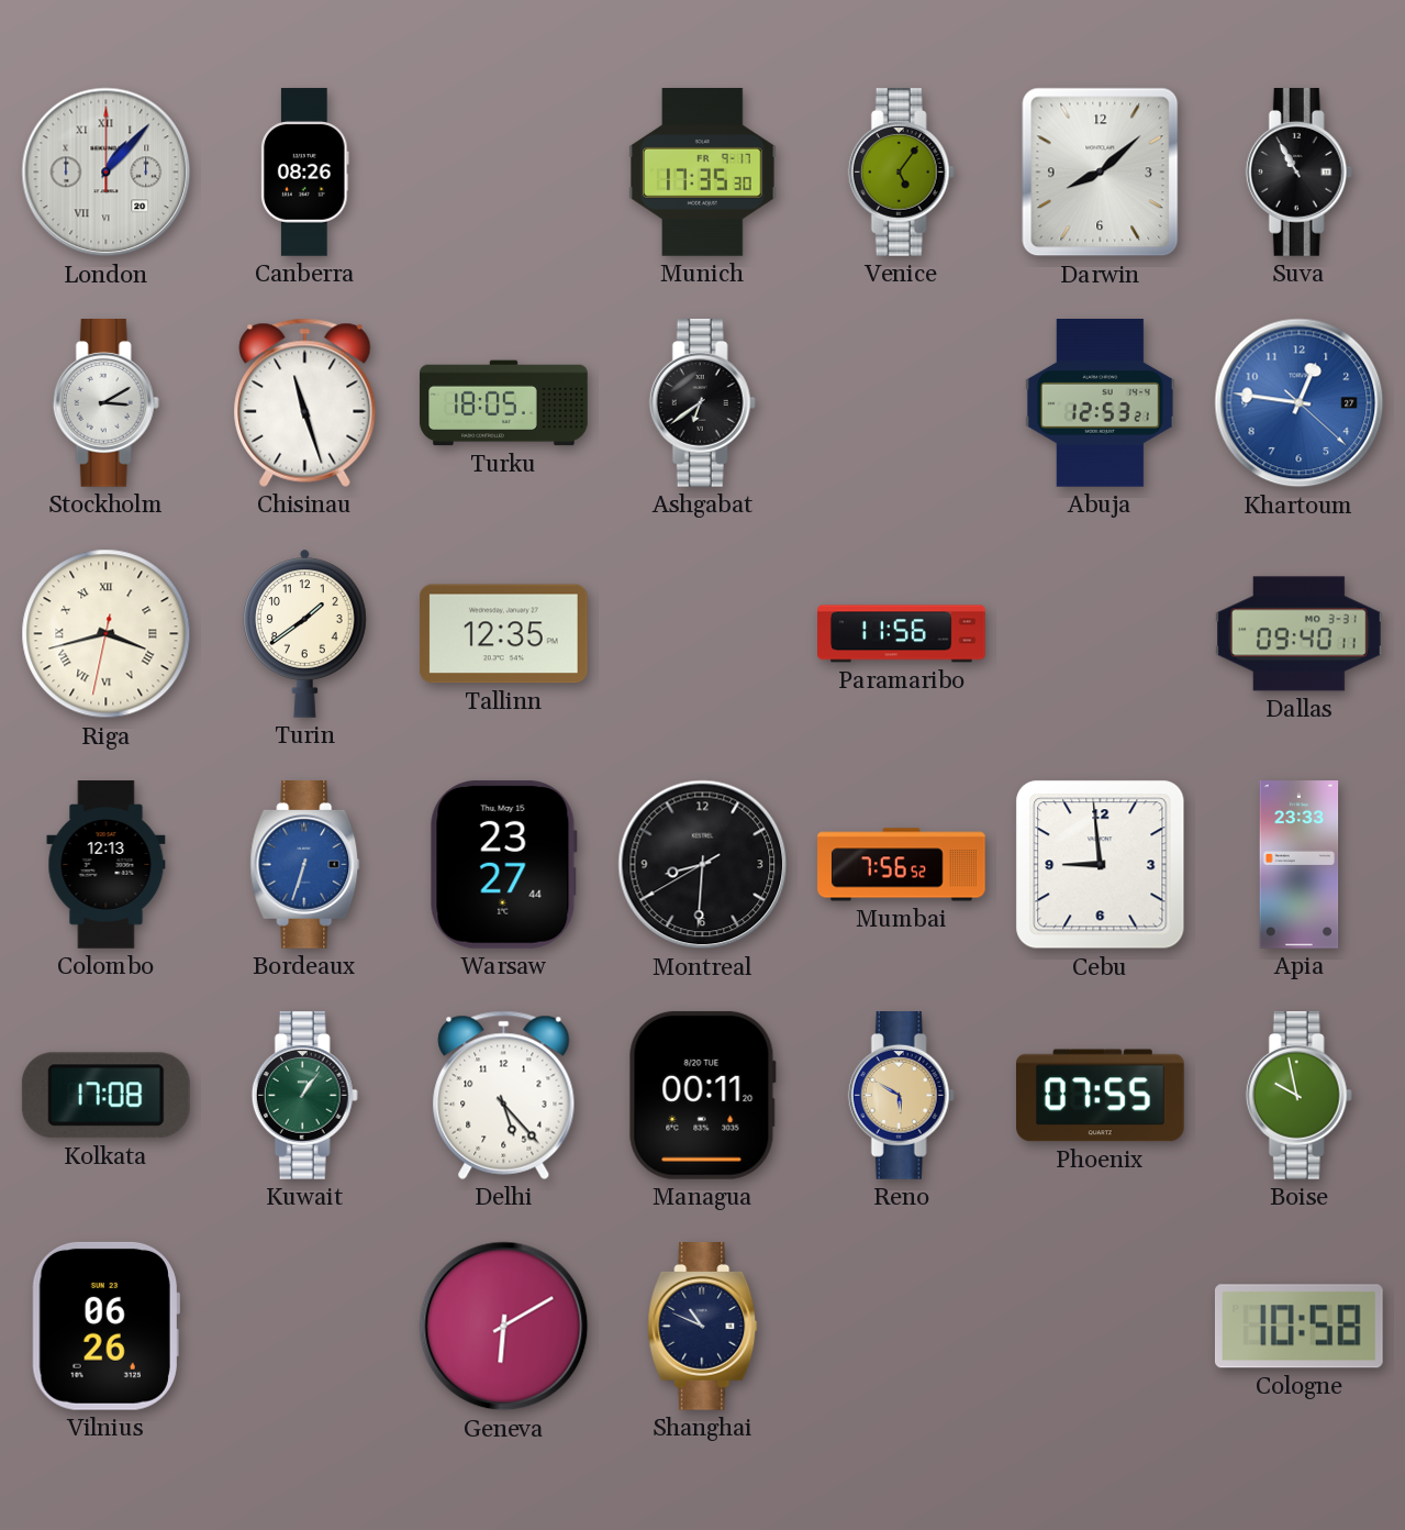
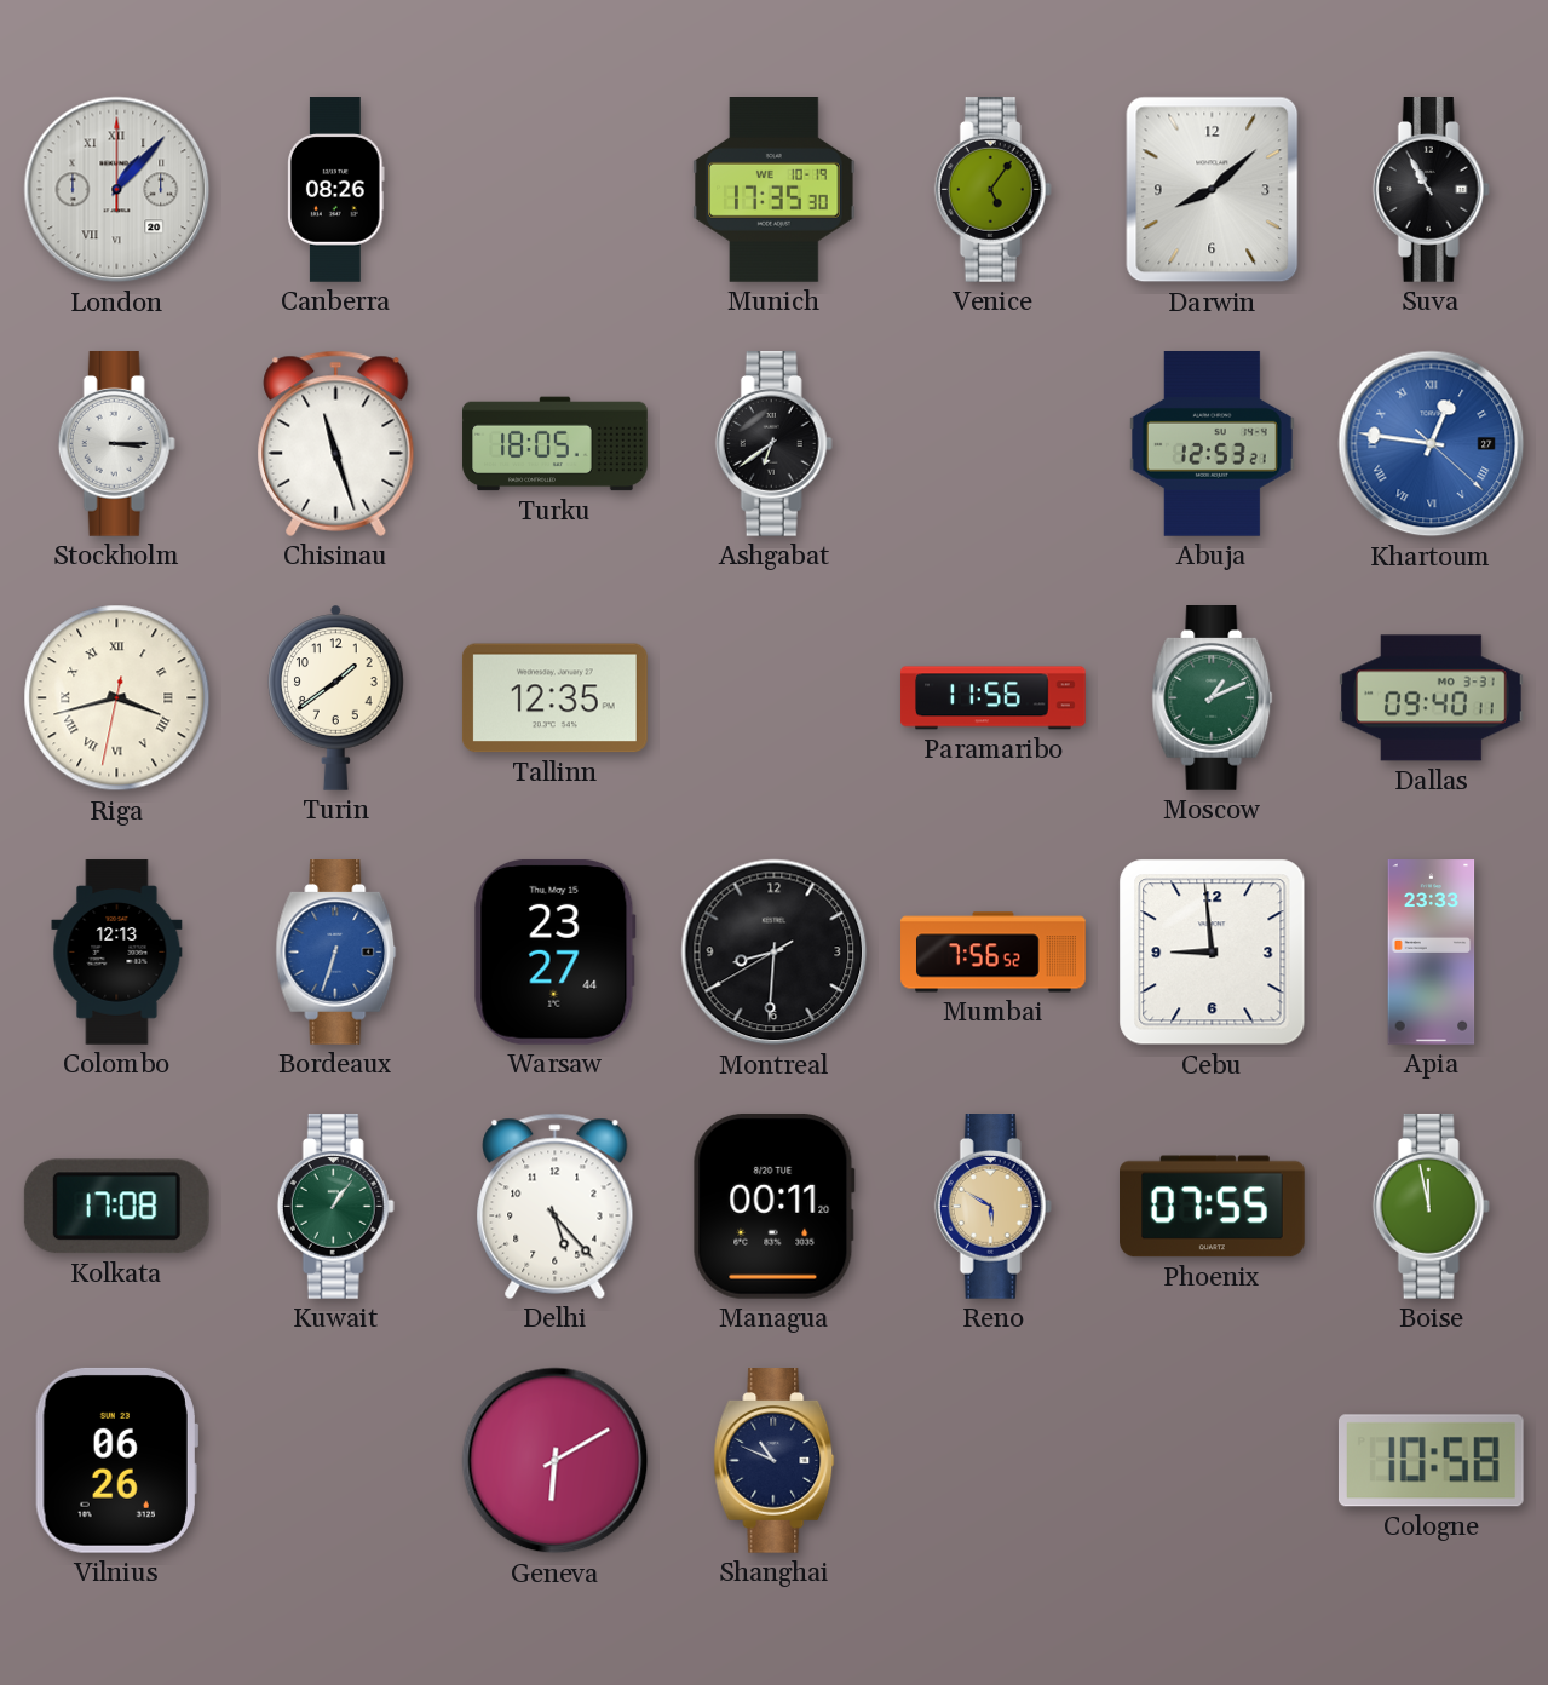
Munich date: FR 9-17 -> WE 10-19
Stockholm: 3:10 -> 3:15
Khartoum numerals: Arabic -> Roman
Moscow: none -> 1:11
Boise: 9:58 -> 11:58
